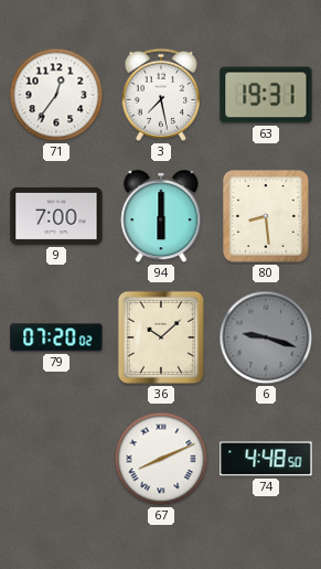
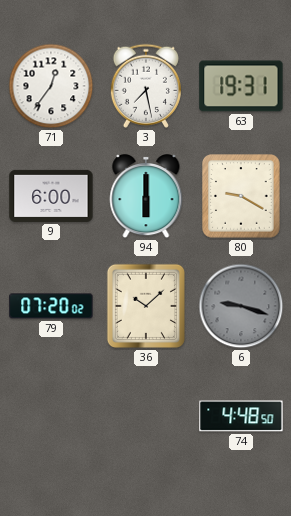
9: 7:00 -> 6:00
80: 8:29 -> 9:20
67: 8:11 -> none
